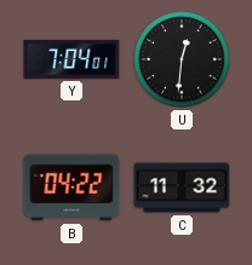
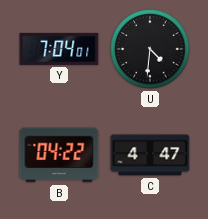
U: 12:31 -> 4:31
C: 11:32 -> 4:47
